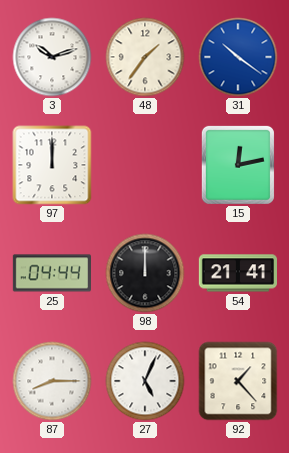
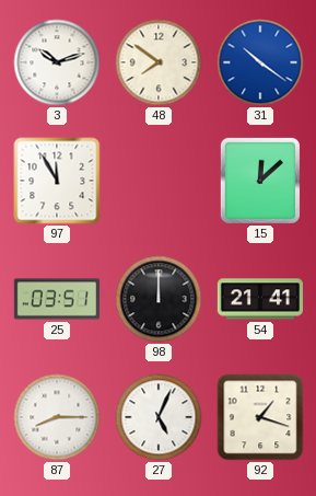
48: 1:36 -> 7:51
97: 12:00 -> 11:55
15: 12:13 -> 12:08
25: 04:44 -> 03:51
92: 1:23 -> 1:18
